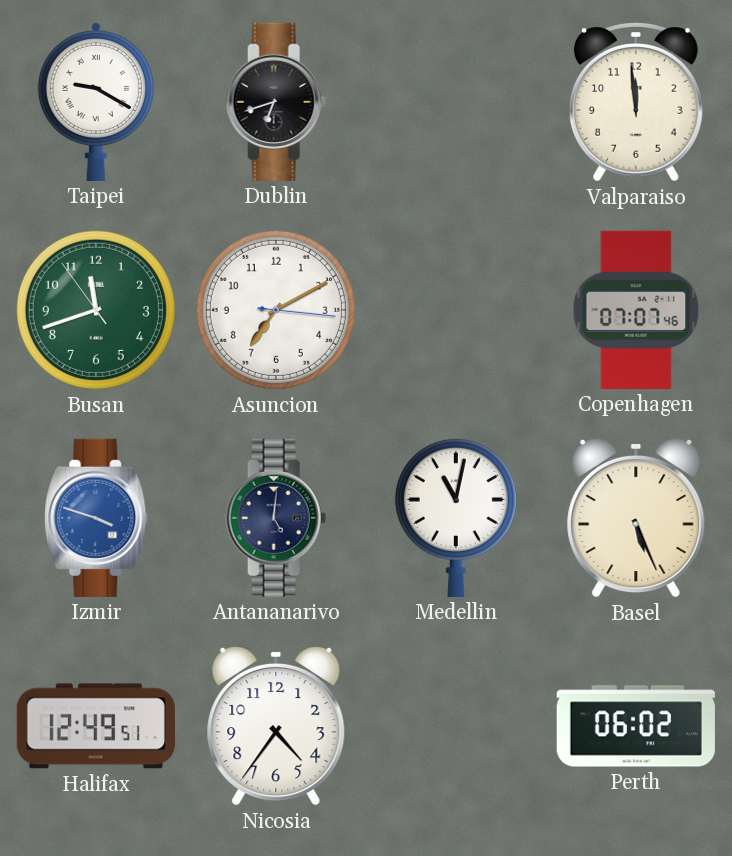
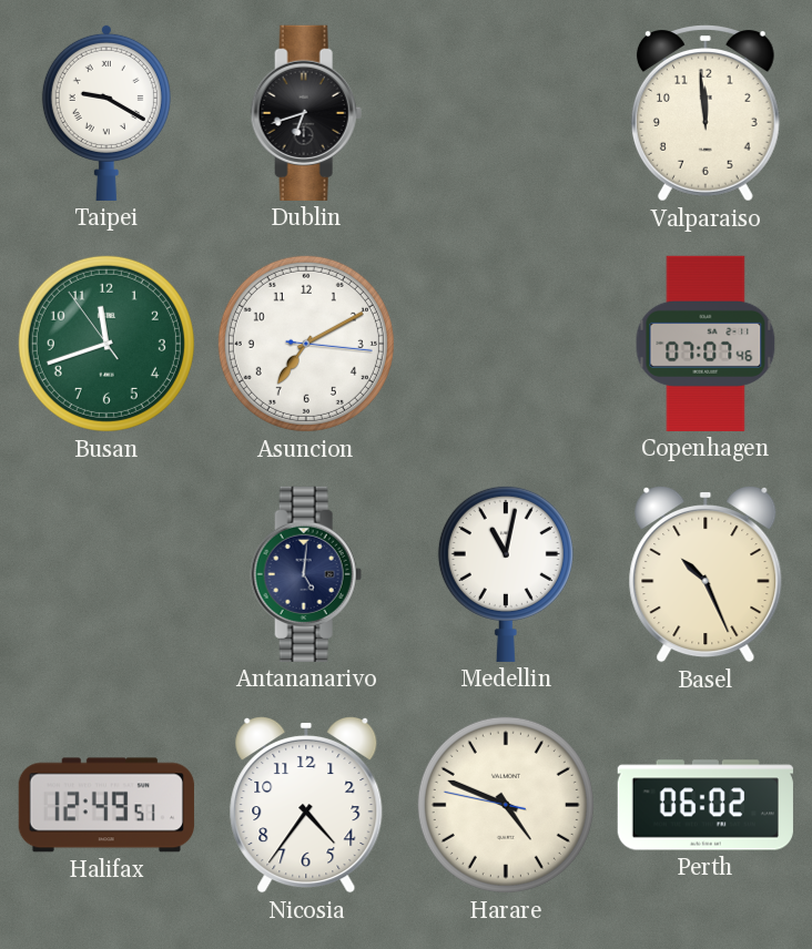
Izmir: 3:48 -> none
Basel: 5:26 -> 10:26
Harare: none -> 4:48
